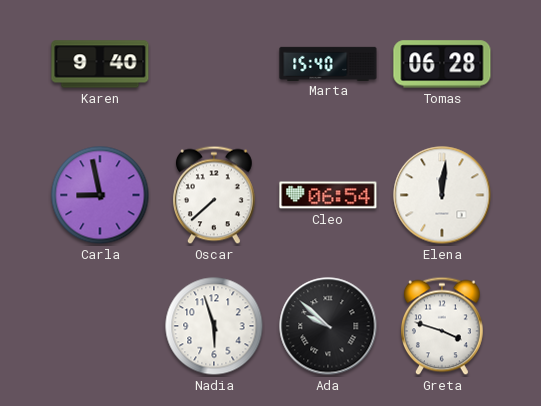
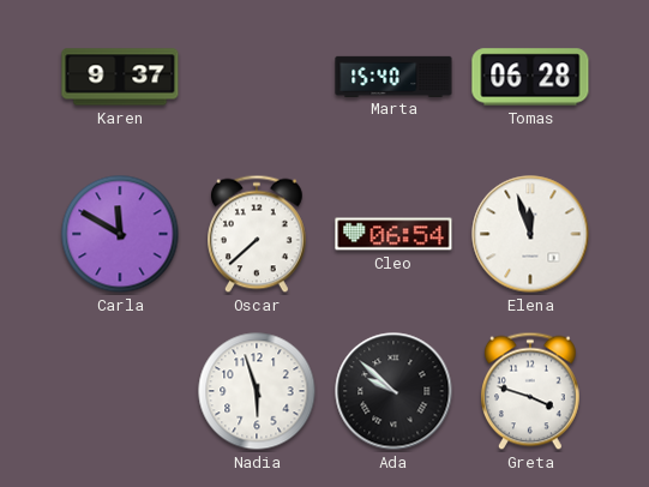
Karen: 9:40 -> 9:37
Carla: 8:58 -> 11:50
Elena: 12:01 -> 11:57
